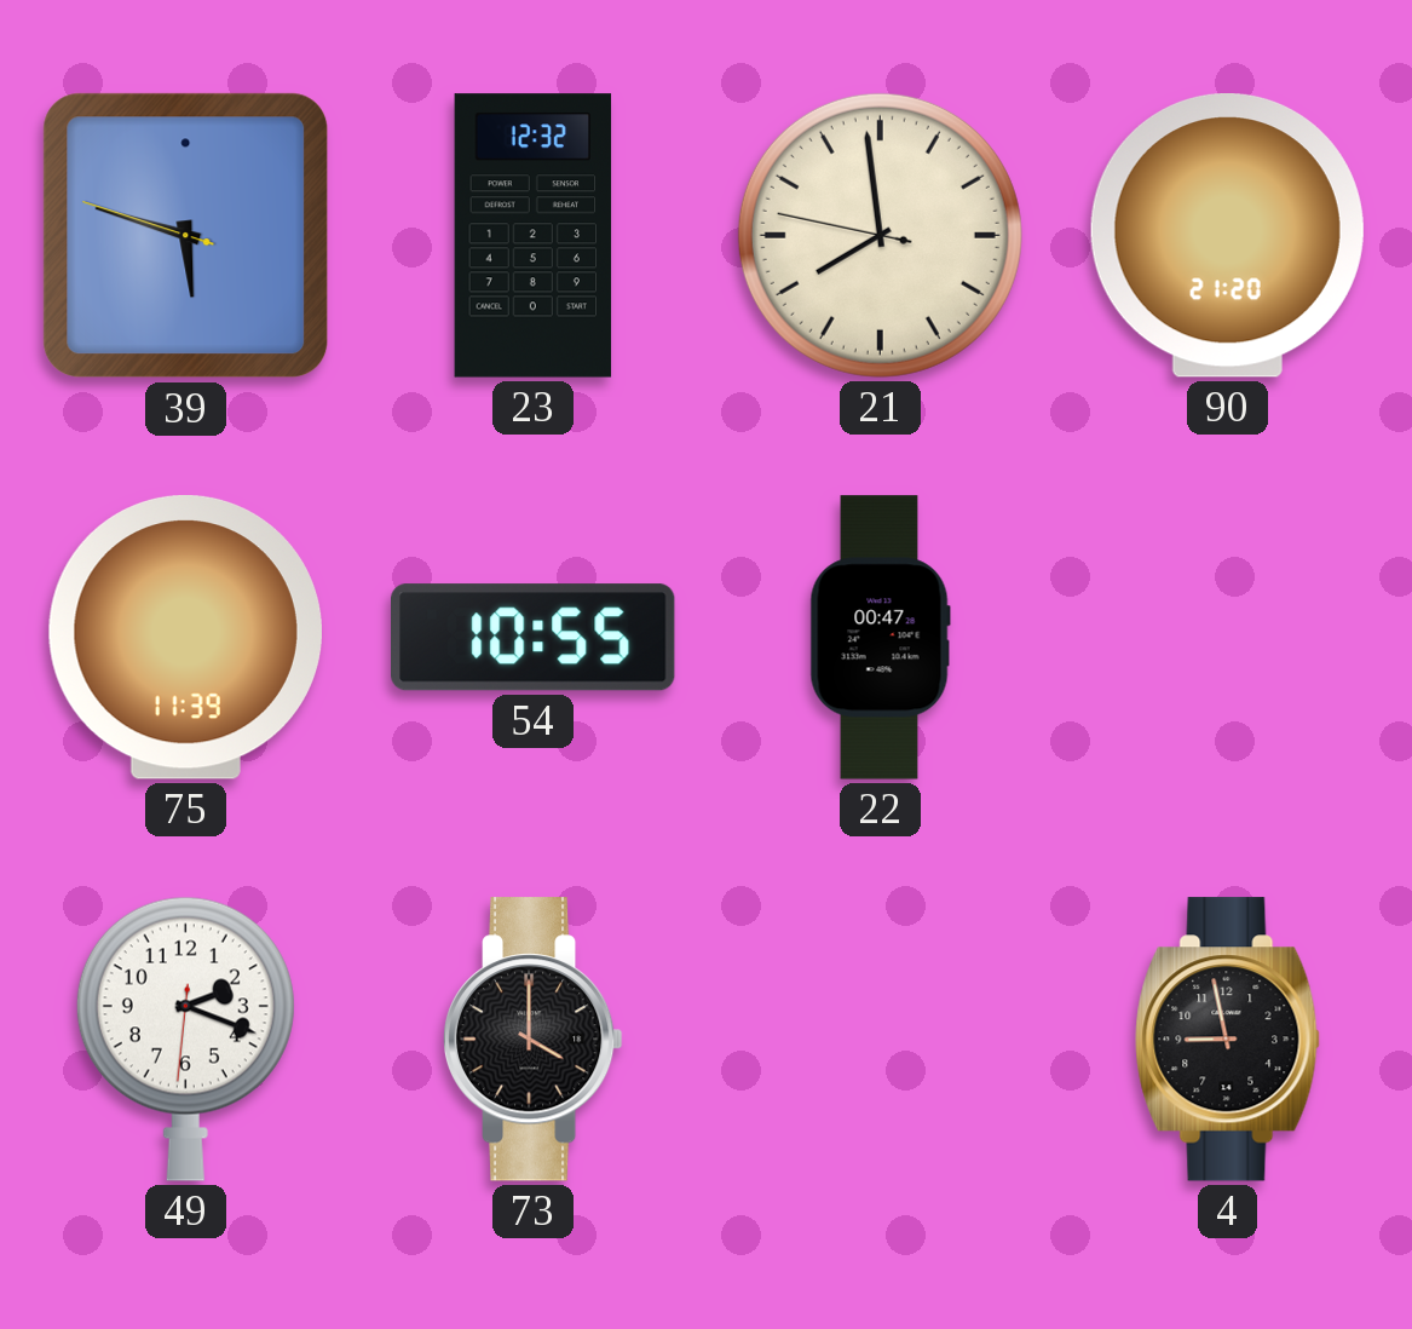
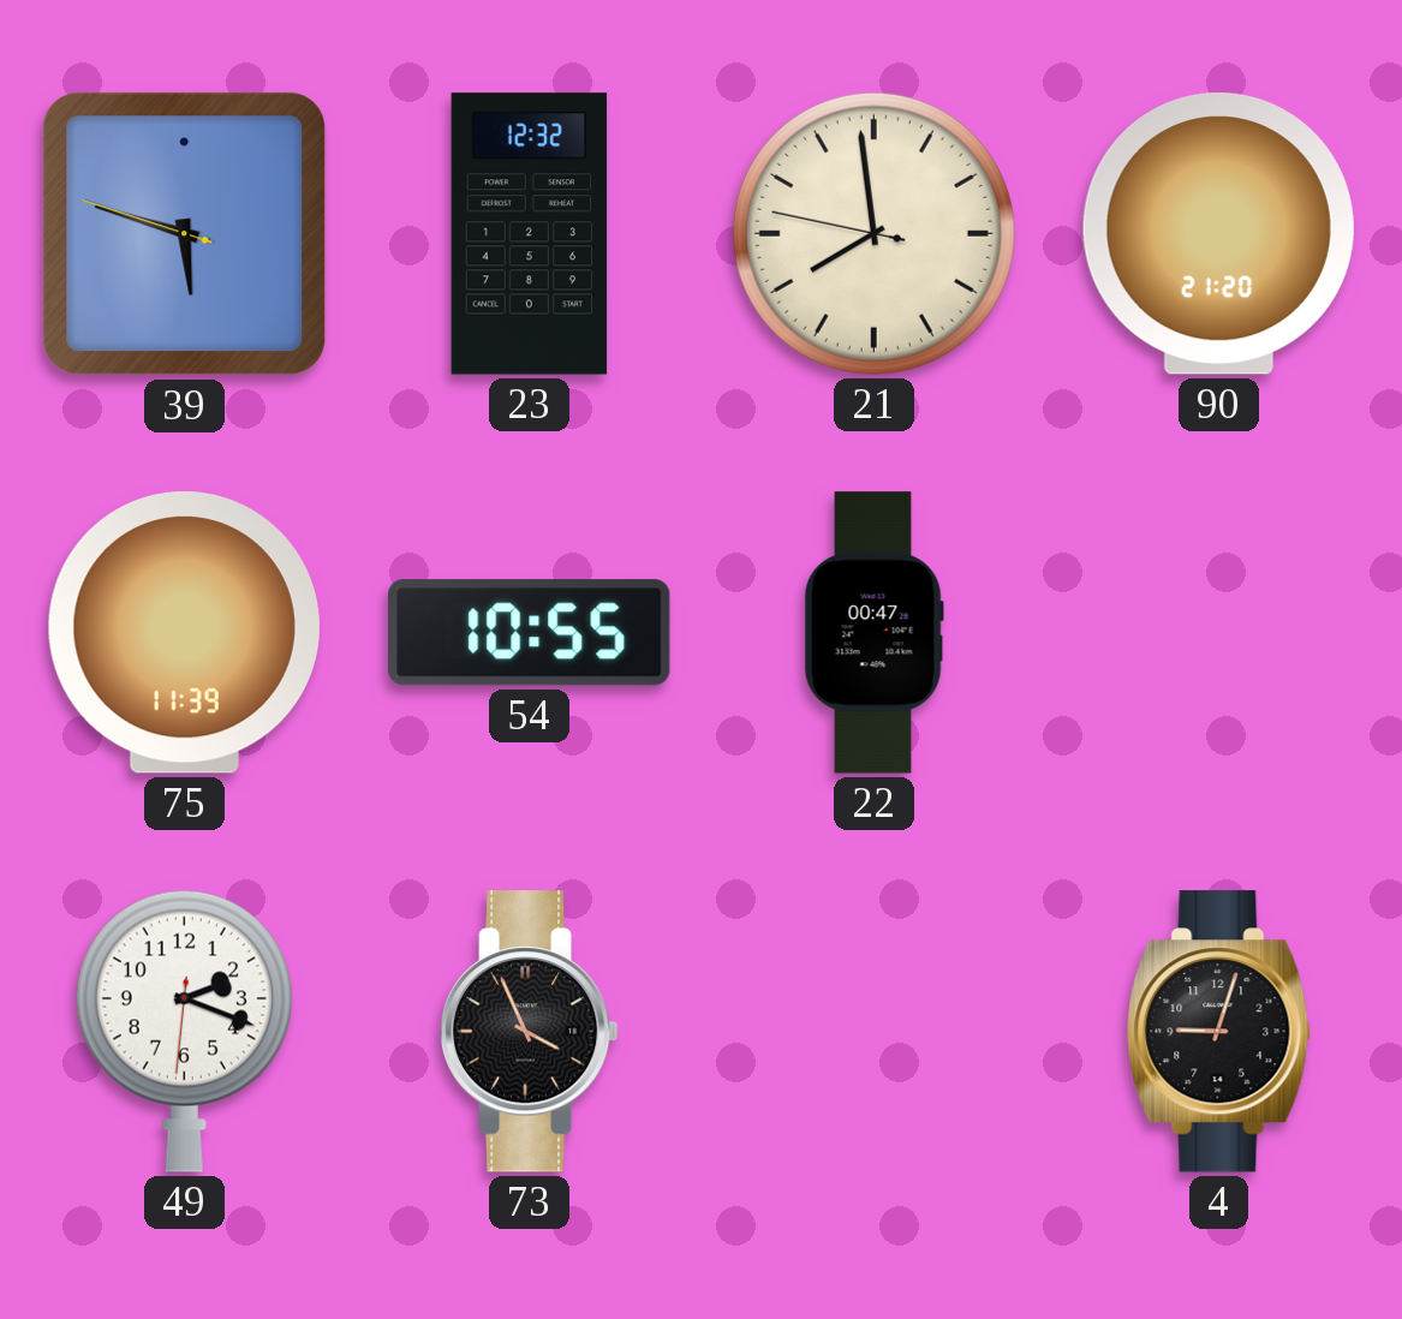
73: 4:00 -> 3:56
4: 8:58 -> 9:03
